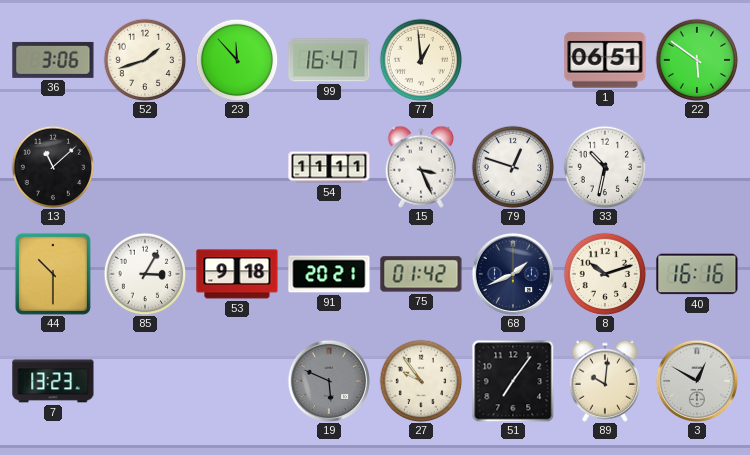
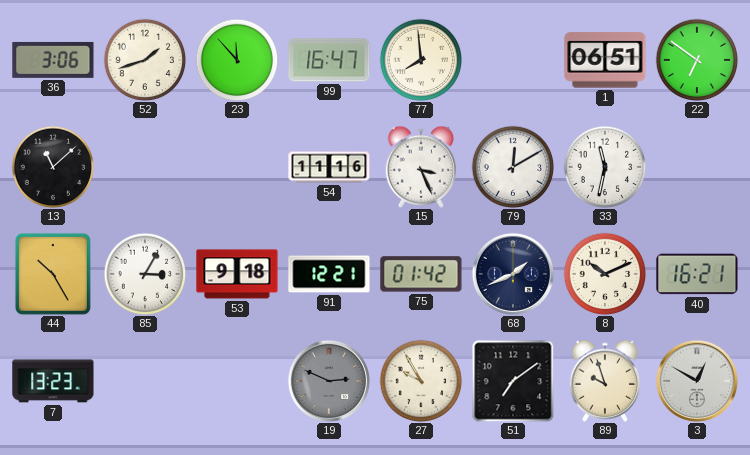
77: 12:59 -> 7:59
22: 5:51 -> 6:51
54: 11:11 -> 11:16
79: 12:48 -> 12:10
33: 10:32 -> 11:32
44: 10:30 -> 10:25
91: 20:21 -> 12:21
8: 10:12 -> 10:11
40: 16:16 -> 16:21
19: 5:49 -> 2:49
27: 9:54 -> 9:55
51: 7:06 -> 7:09
89: 10:01 -> 9:57
